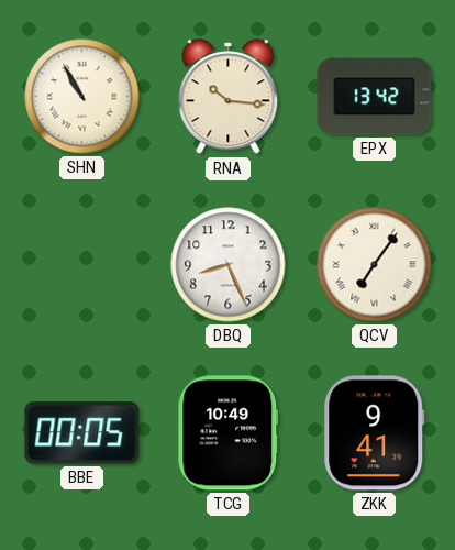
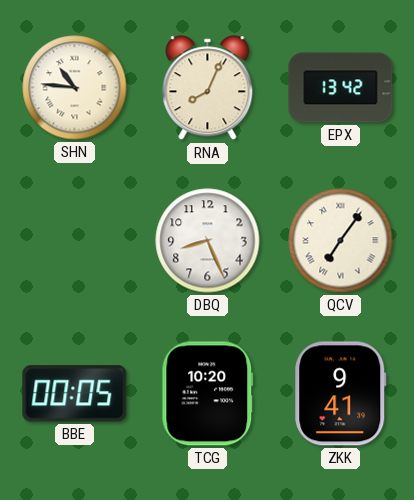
SHN: 10:55 -> 10:46
RNA: 10:16 -> 8:04
TCG: 10:49 -> 10:20
